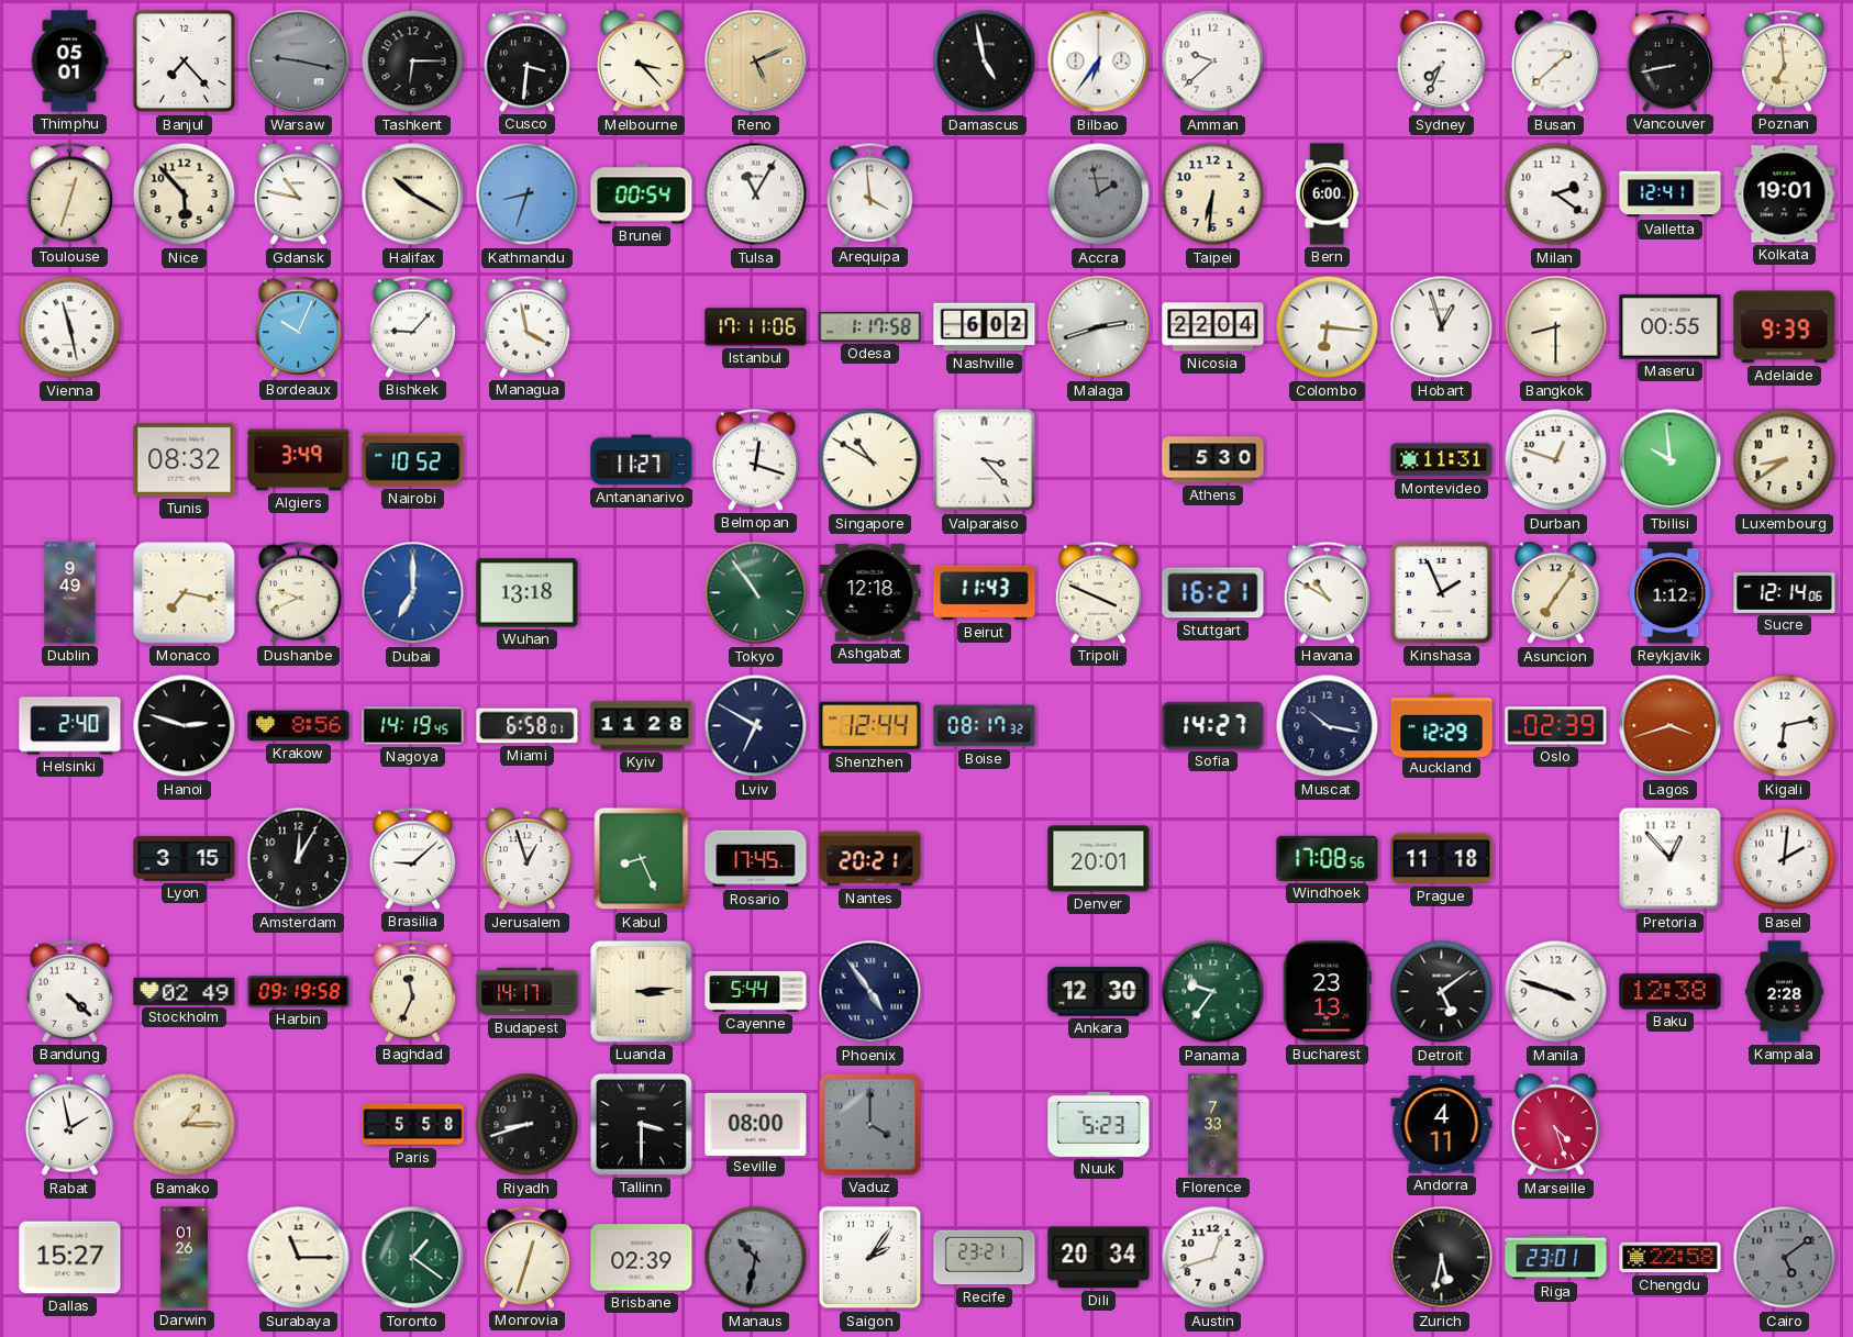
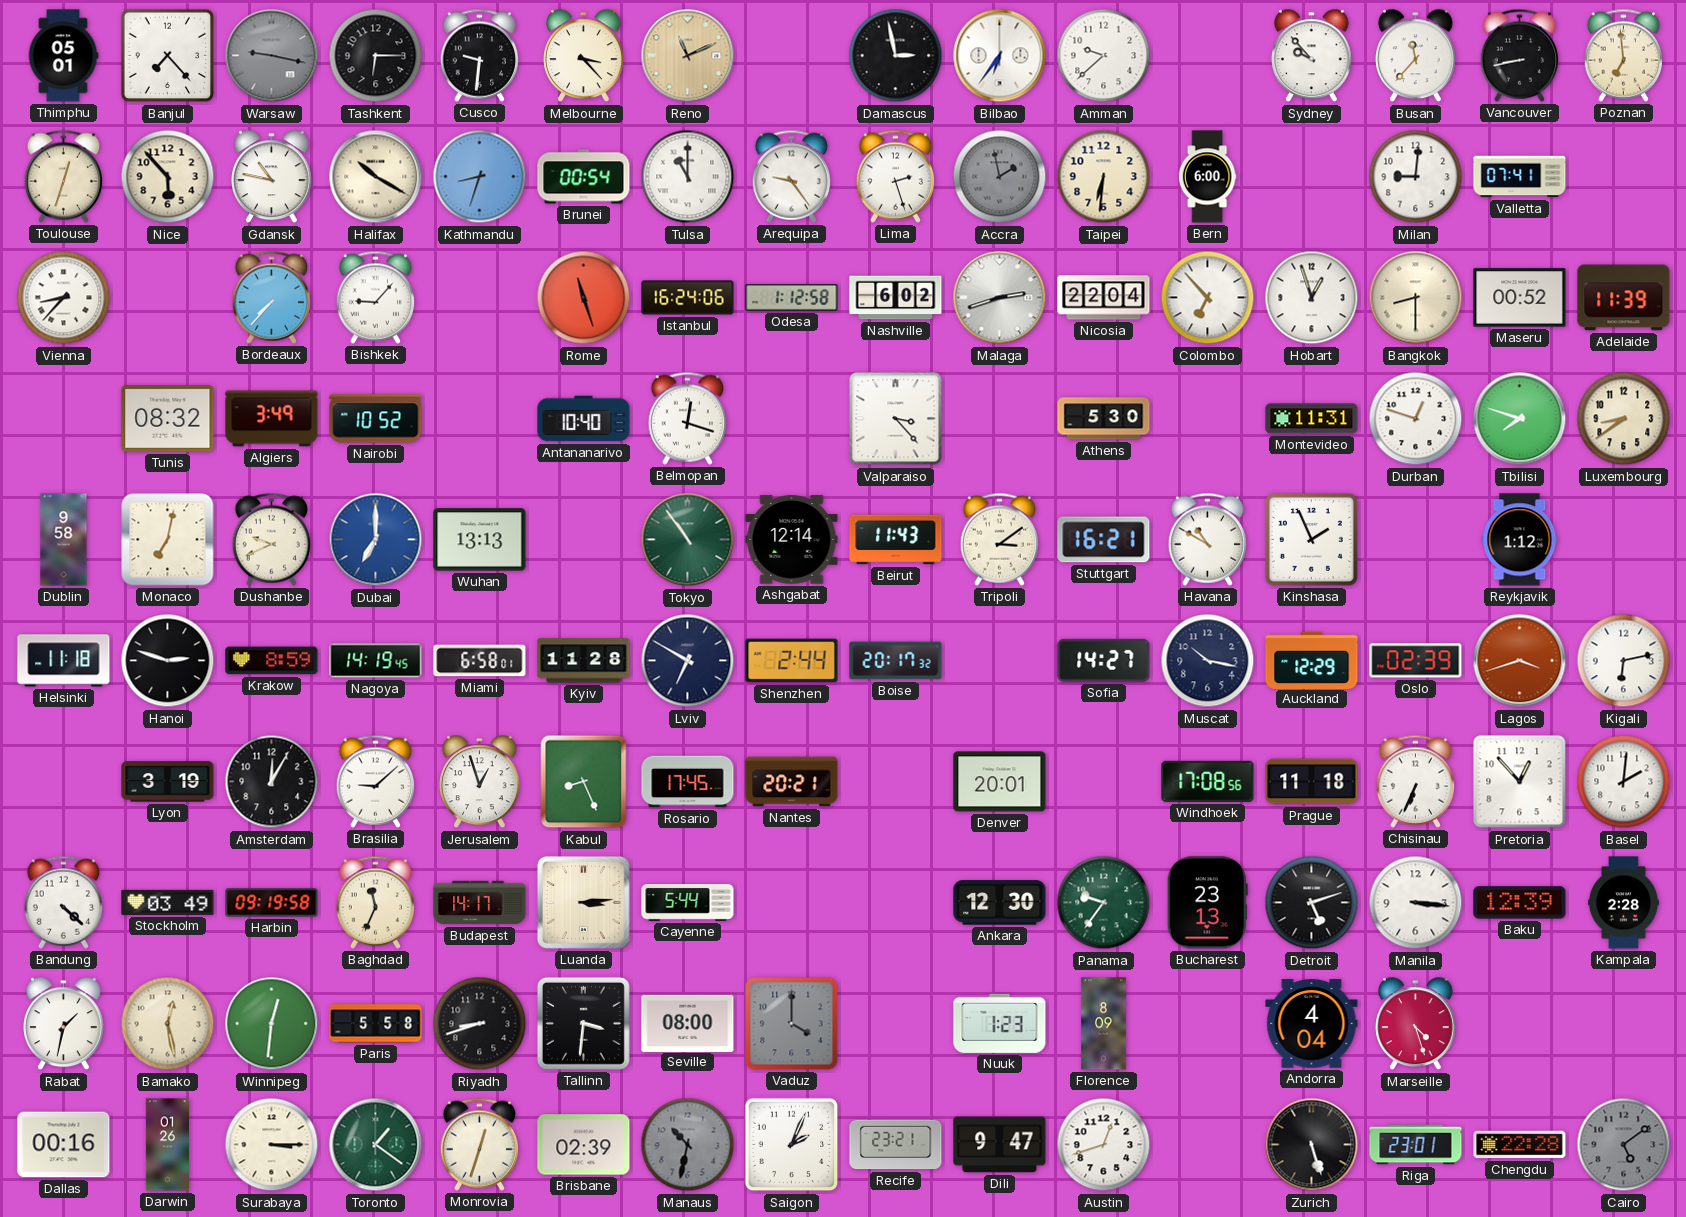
Cusco: 3:31 -> 9:31
Reno: 5:11 -> 11:11
Damascus: 4:58 -> 2:58
Sydney: 7:34 -> 9:53
Busan: 1:38 -> 11:37
Tulsa: 11:05 -> 11:00
Arequipa: 3:59 -> 9:24
Lima: none -> 2:27
Milan: 2:21 -> 9:01
Valletta: 12:41 -> 07:41
Kolkata: 19:01 -> none
Vienna: 11:28 -> 8:37
Bordeaux: 10:04 -> 7:37
Managua: 3:58 -> none
Rome: none -> 11:27
Istanbul: 17:11 -> 16:24
Odesa: 1:17 -> 1:12
Colombo: 6:16 -> 6:53
Maseru: 00:55 -> 00:52
Adelaide: 9:39 -> 11:39
Antananarivo: 11:27 -> 10:40
Singapore: 10:50 -> none
Tbilisi: 9:59 -> 7:48
Dublin: 9:49 -> 9:58
Monaco: 7:17 -> 7:02
Wuhan: 13:18 -> 13:13
Ashgabat: 12:18 -> 12:14
Tripoli: 3:49 -> 3:09
Asuncion: 7:06 -> none
Sucre: 12:14 -> none
Helsinki: 2:40 -> 11:18
Krakow: 8:56 -> 8:59
Shenzhen: 12:44 -> 2:44
Boise: 08:17 -> 20:17
Lyon: 3:15 -> 3:19
Chisinau: none -> 6:34
Stockholm: 02:49 -> 03:49
Phoenix: 4:54 -> none
Detroit: 5:09 -> 5:12
Manila: 3:48 -> 3:16
Baku: 12:38 -> 12:39
Rabat: 1:58 -> 1:32
Bamako: 1:15 -> 12:28
Winnipeg: none -> 12:31
Tallinn: 3:30 -> 3:31
Nuuk: 5:23 -> 1:23
Florence: 7:33 -> 8:09
Andorra: 4:11 -> 4:04
Dallas: 15:27 -> 00:16
Surabaya: 11:15 -> 3:15
Saigon: 2:06 -> 2:04
Dili: 20:34 -> 9:47
Zurich: 5:32 -> 5:27
Chengdu: 22:58 -> 22:28
